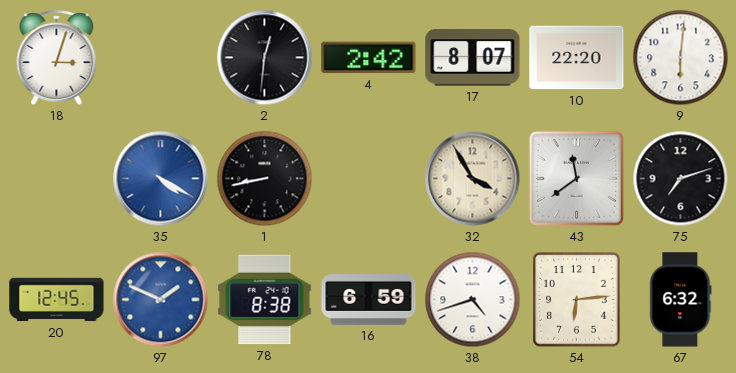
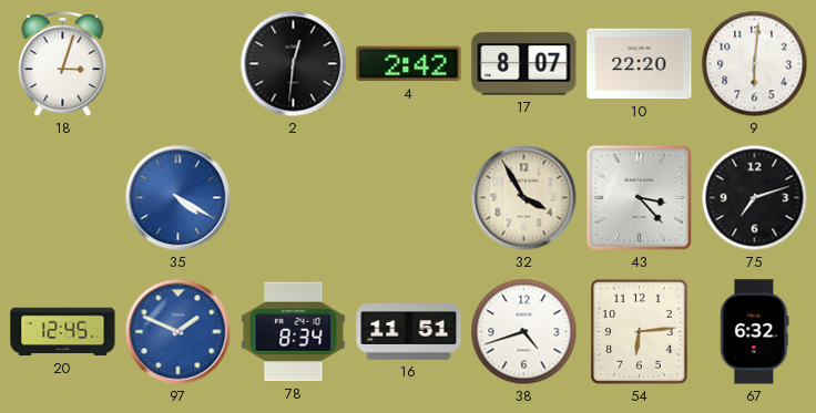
1: 8:43 -> none
43: 11:39 -> 3:23
78: 8:38 -> 8:34
16: 6:59 -> 11:51
